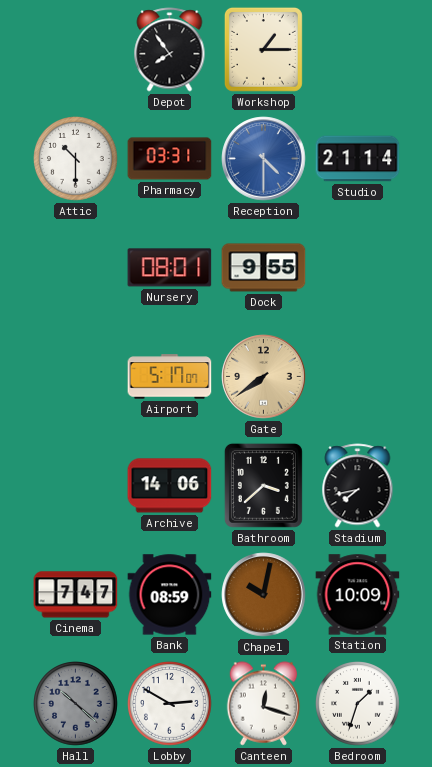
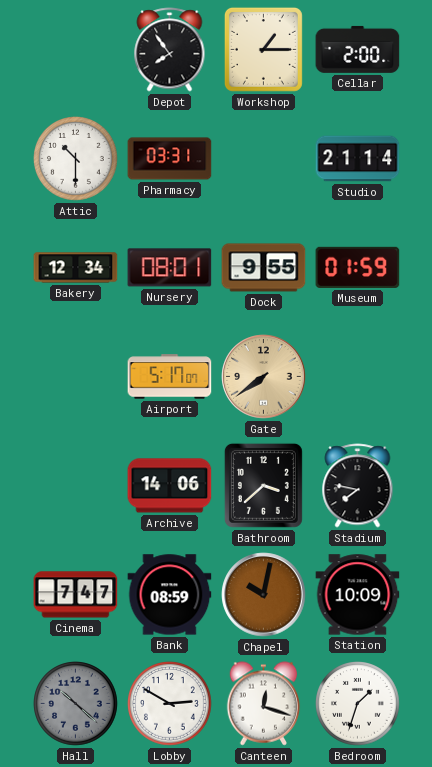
Cellar: none -> 2:00
Reception: 4:30 -> none
Bakery: none -> 12:34
Museum: none -> 01:59
Stadium: 7:43 -> 7:47
